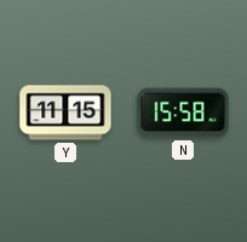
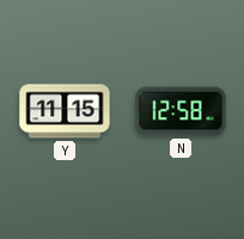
N: 15:58 -> 12:58
